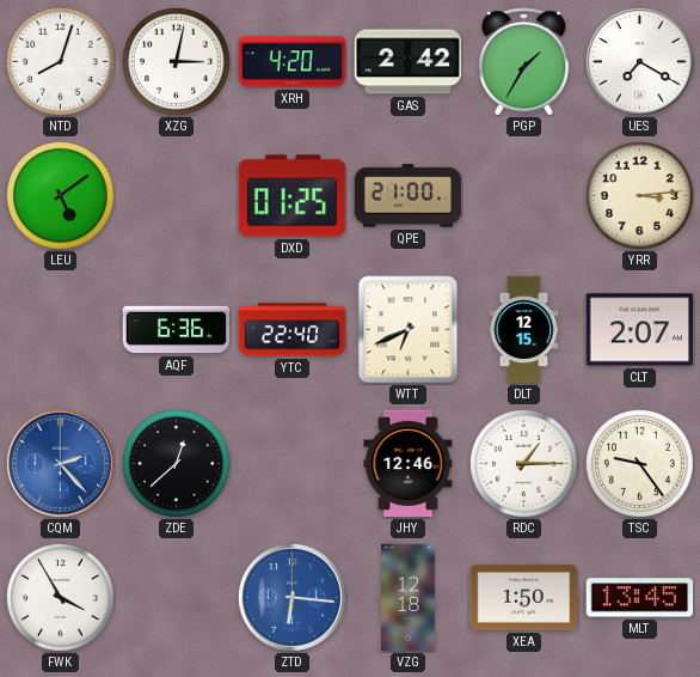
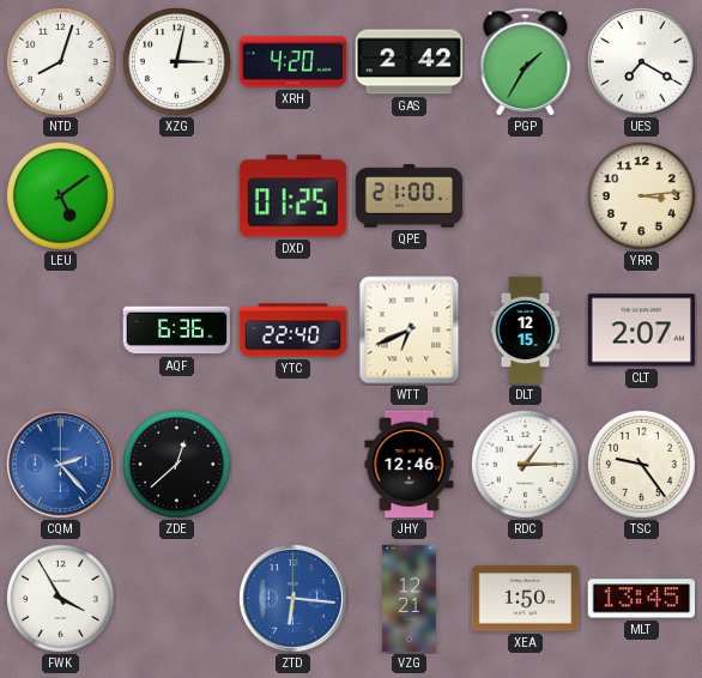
VZG: 12:18 -> 12:21
